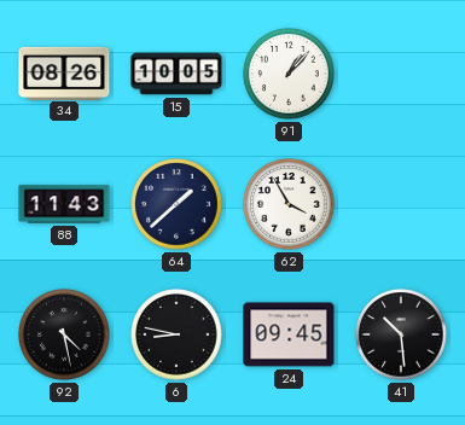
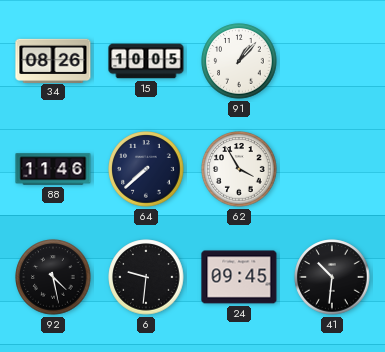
88: 11:43 -> 11:46
64: 1:38 -> 7:38
6: 8:47 -> 9:31
41: 10:29 -> 10:31
